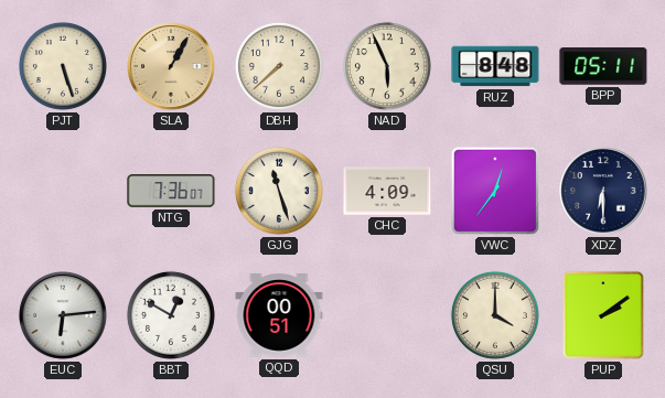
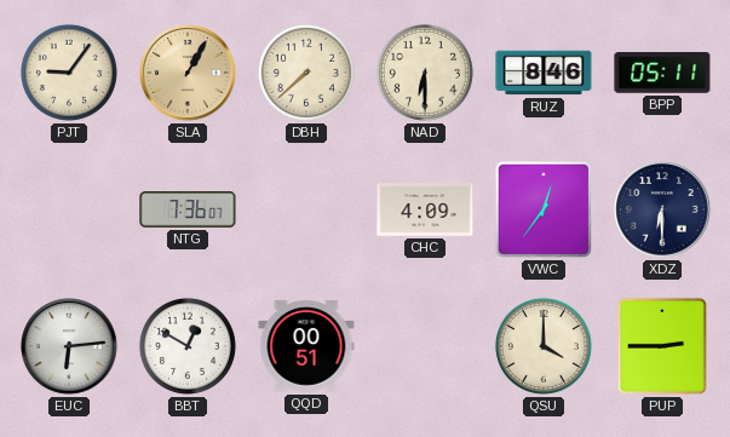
PJT: 5:27 -> 9:06
NAD: 5:56 -> 6:30
RUZ: 8:48 -> 8:46
GJG: 11:27 -> none
PUP: 2:09 -> 2:45
